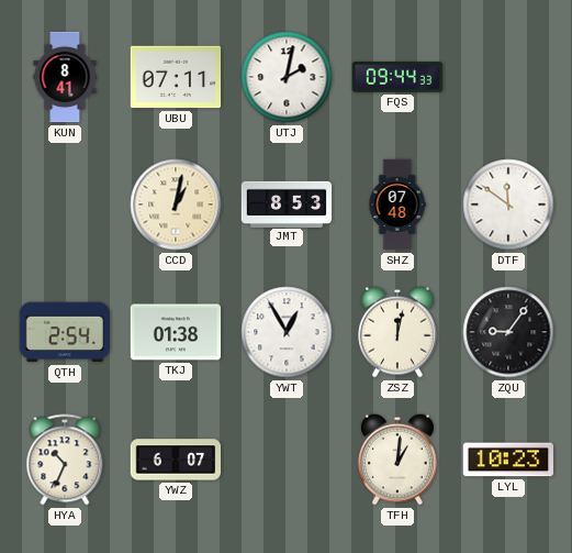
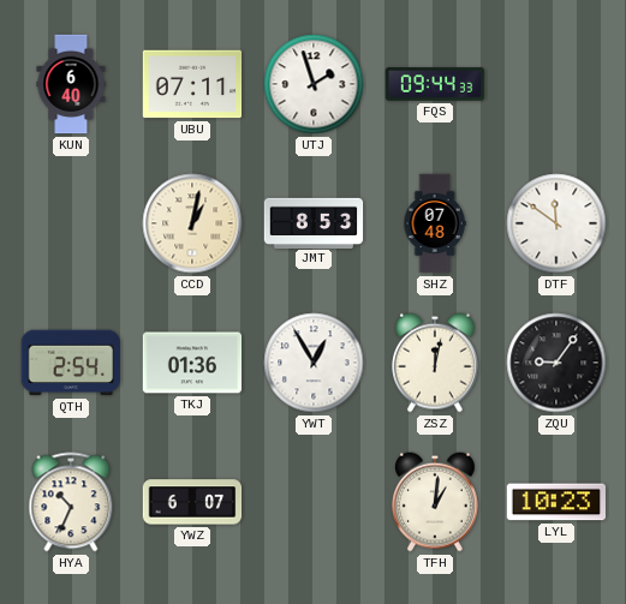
KUN: 8:41 -> 6:40
UTJ: 2:02 -> 1:57
TKJ: 01:38 -> 01:36
